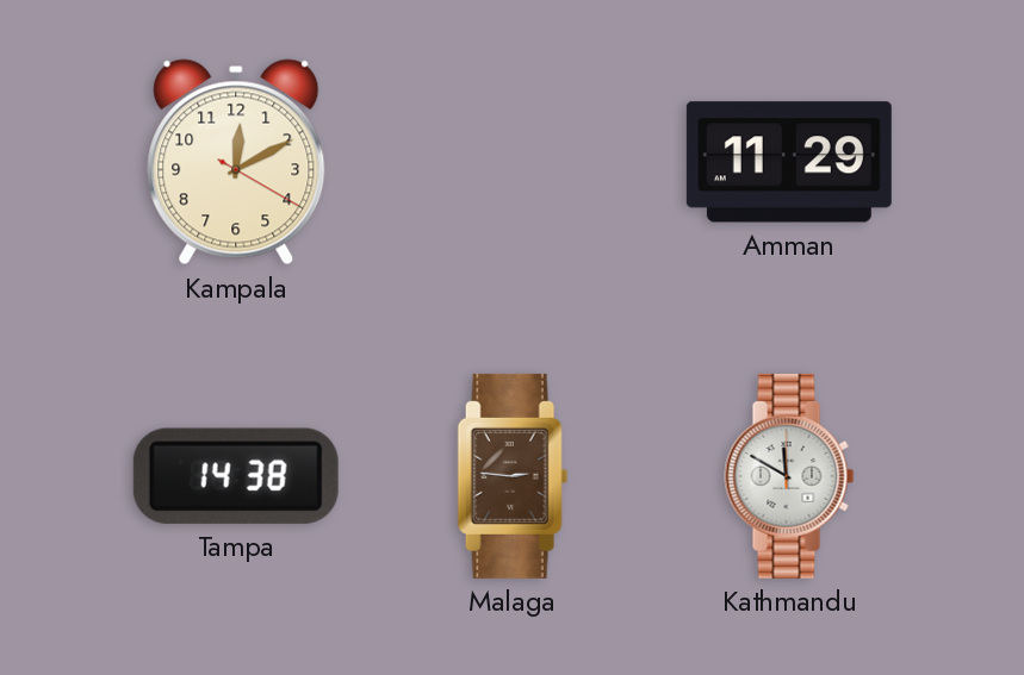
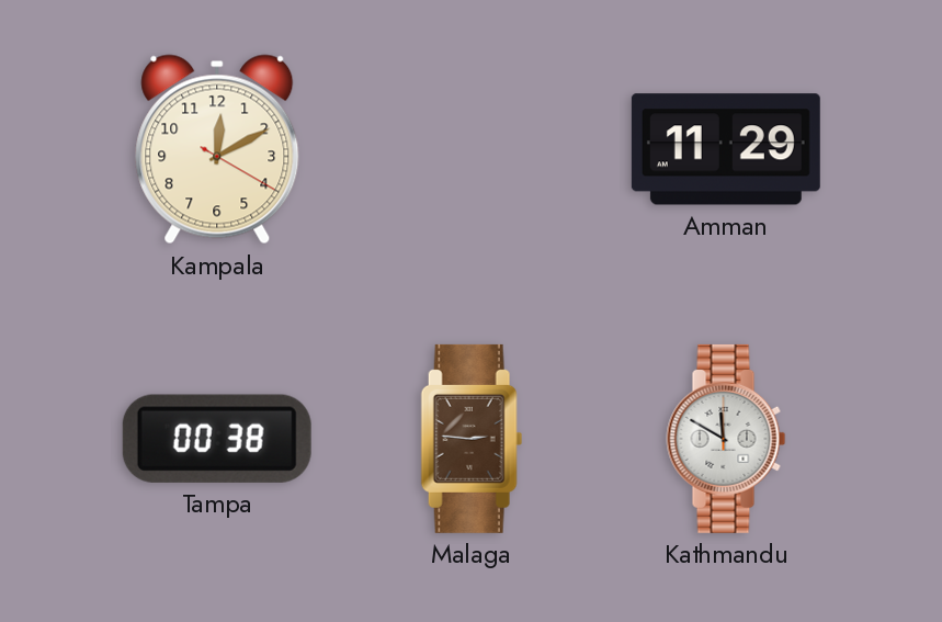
Tampa: 14:38 -> 00:38
